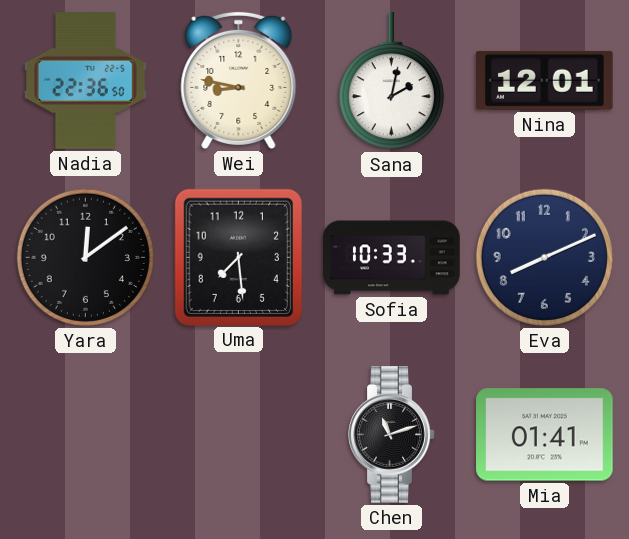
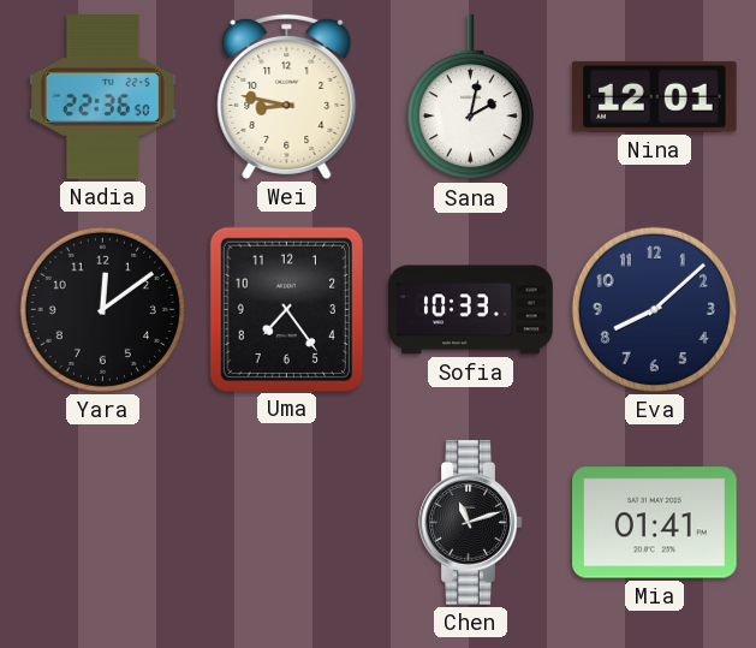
Uma: 7:29 -> 7:24
Eva: 8:11 -> 8:08
